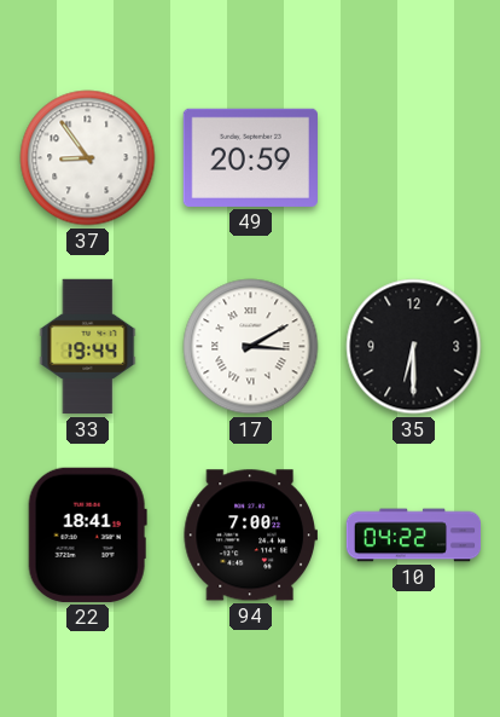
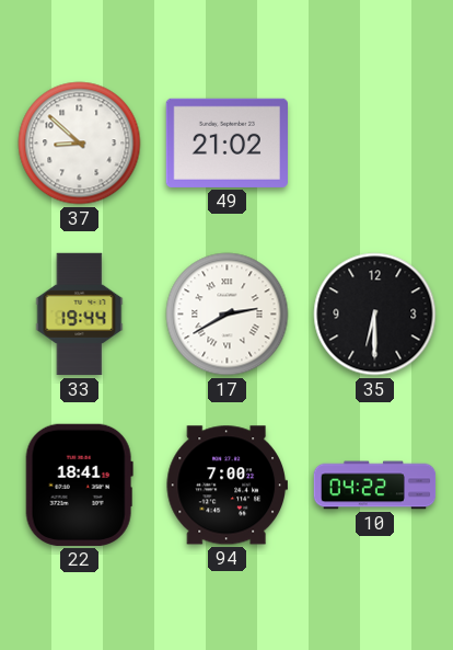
37: 8:54 -> 8:52
49: 20:59 -> 21:02
17: 3:10 -> 2:40
